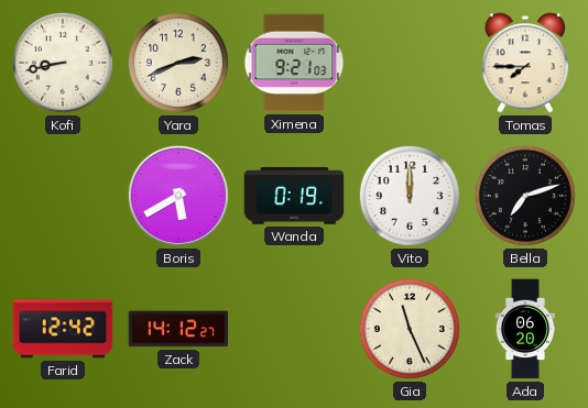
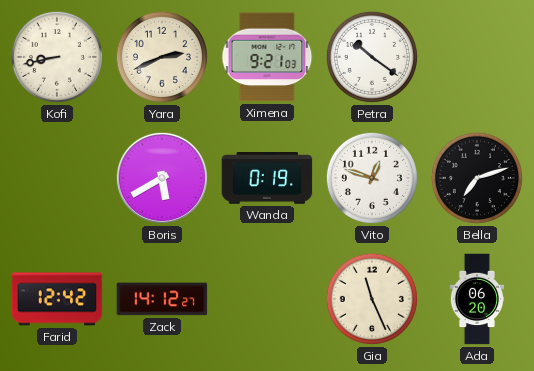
Petra: none -> 10:21
Tomas: 7:45 -> none
Vito: 12:00 -> 12:48
